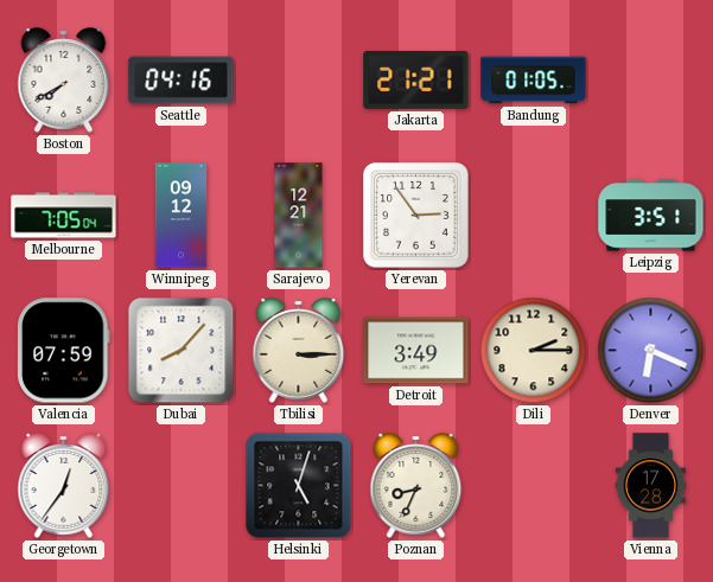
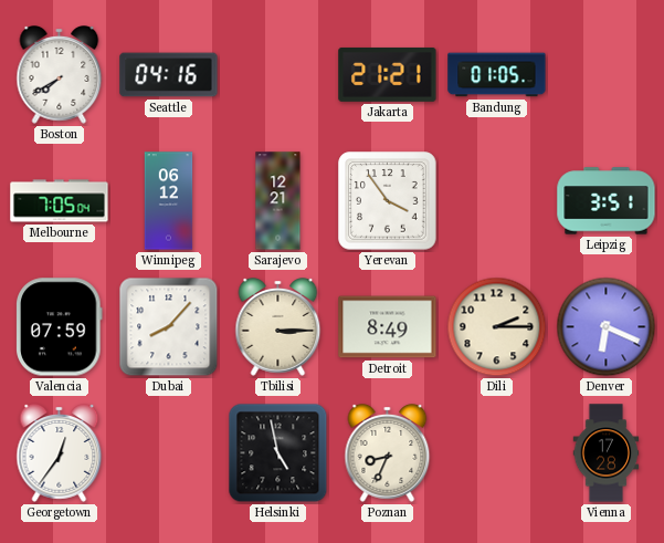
Winnipeg: 09:12 -> 06:12
Yerevan: 2:54 -> 3:54
Detroit: 3:49 -> 8:49
Helsinki: 5:03 -> 4:58
